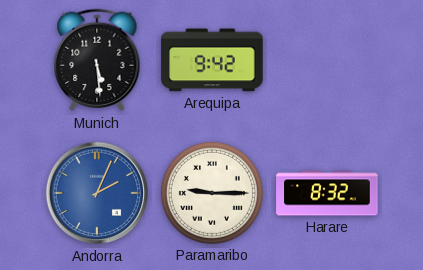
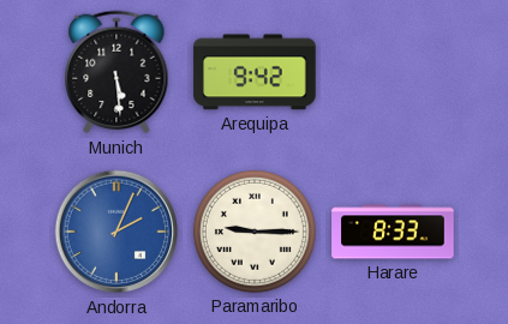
Harare: 8:32 -> 8:33
